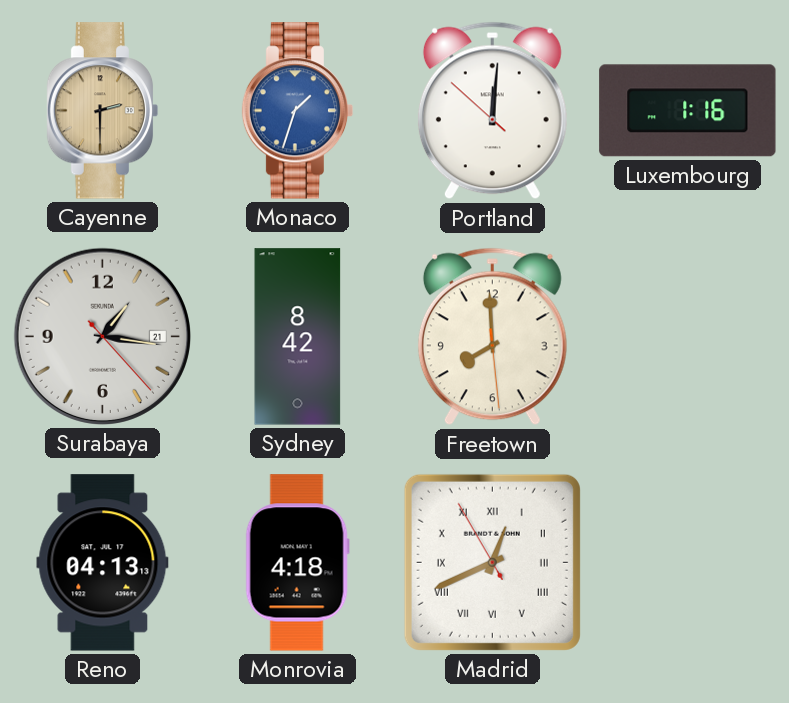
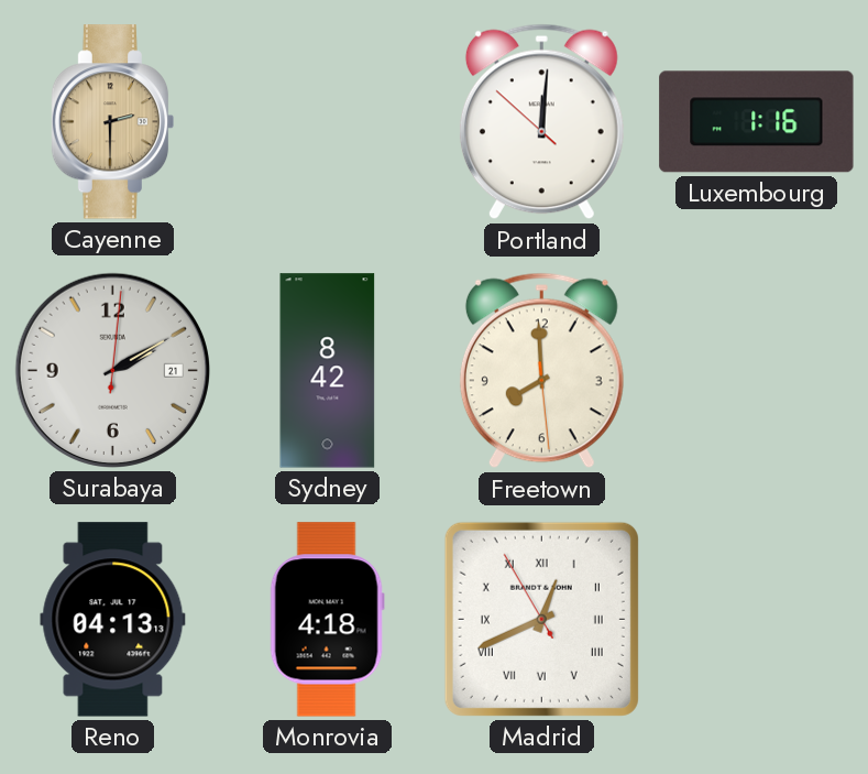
Monaco: 1:33 -> none
Surabaya: 1:16 -> 2:10
